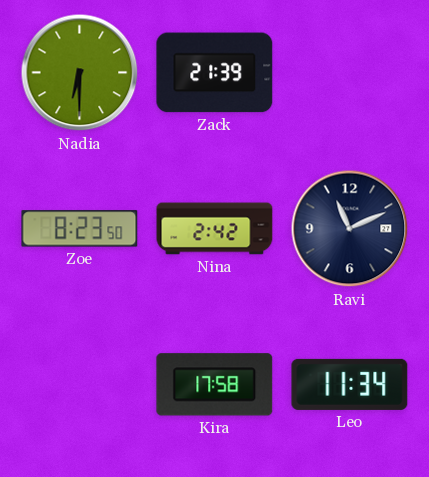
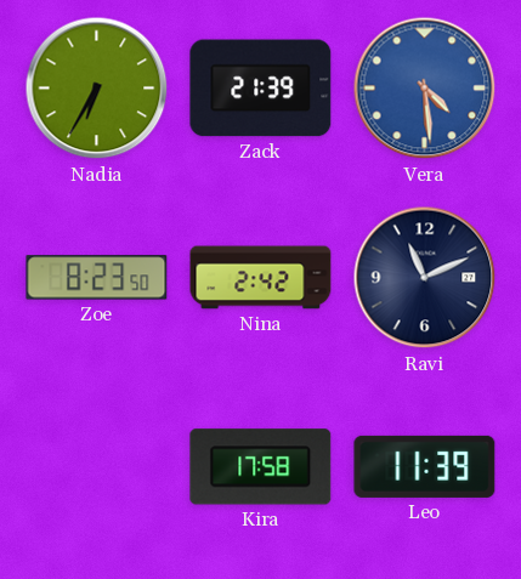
Nadia: 6:30 -> 6:35
Vera: none -> 4:29
Leo: 11:34 -> 11:39
